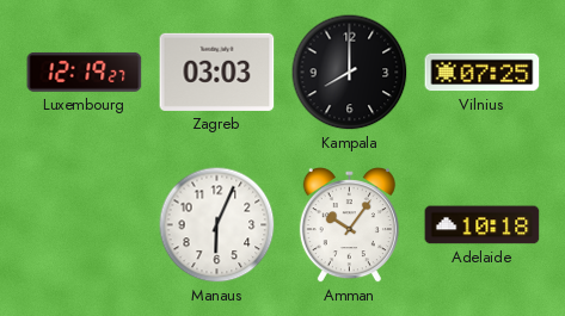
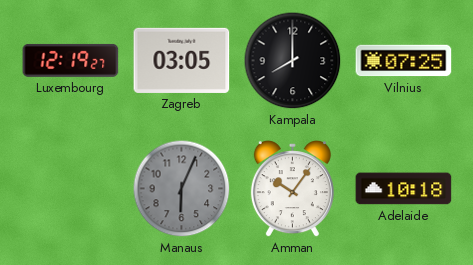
Zagreb: 03:03 -> 03:05
Manaus dial: white -> grey
